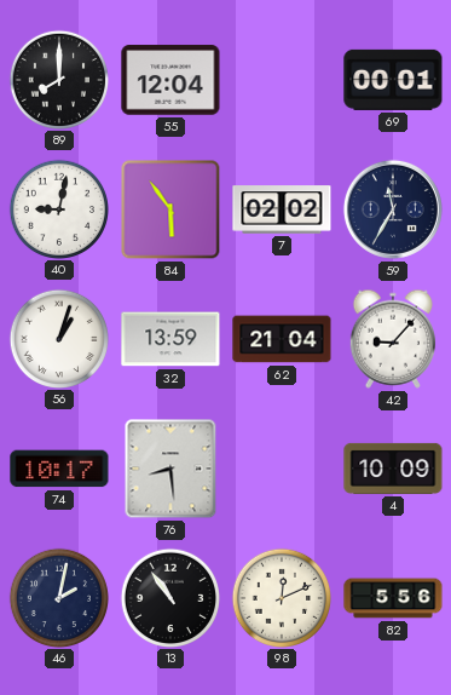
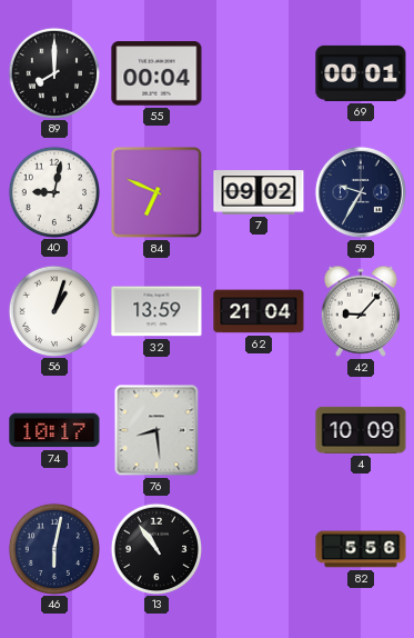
55: 12:04 -> 00:04
84: 5:54 -> 6:49
7: 02:02 -> 09:02
59: 11:35 -> 9:35
46: 2:02 -> 6:02
98: 12:11 -> none
